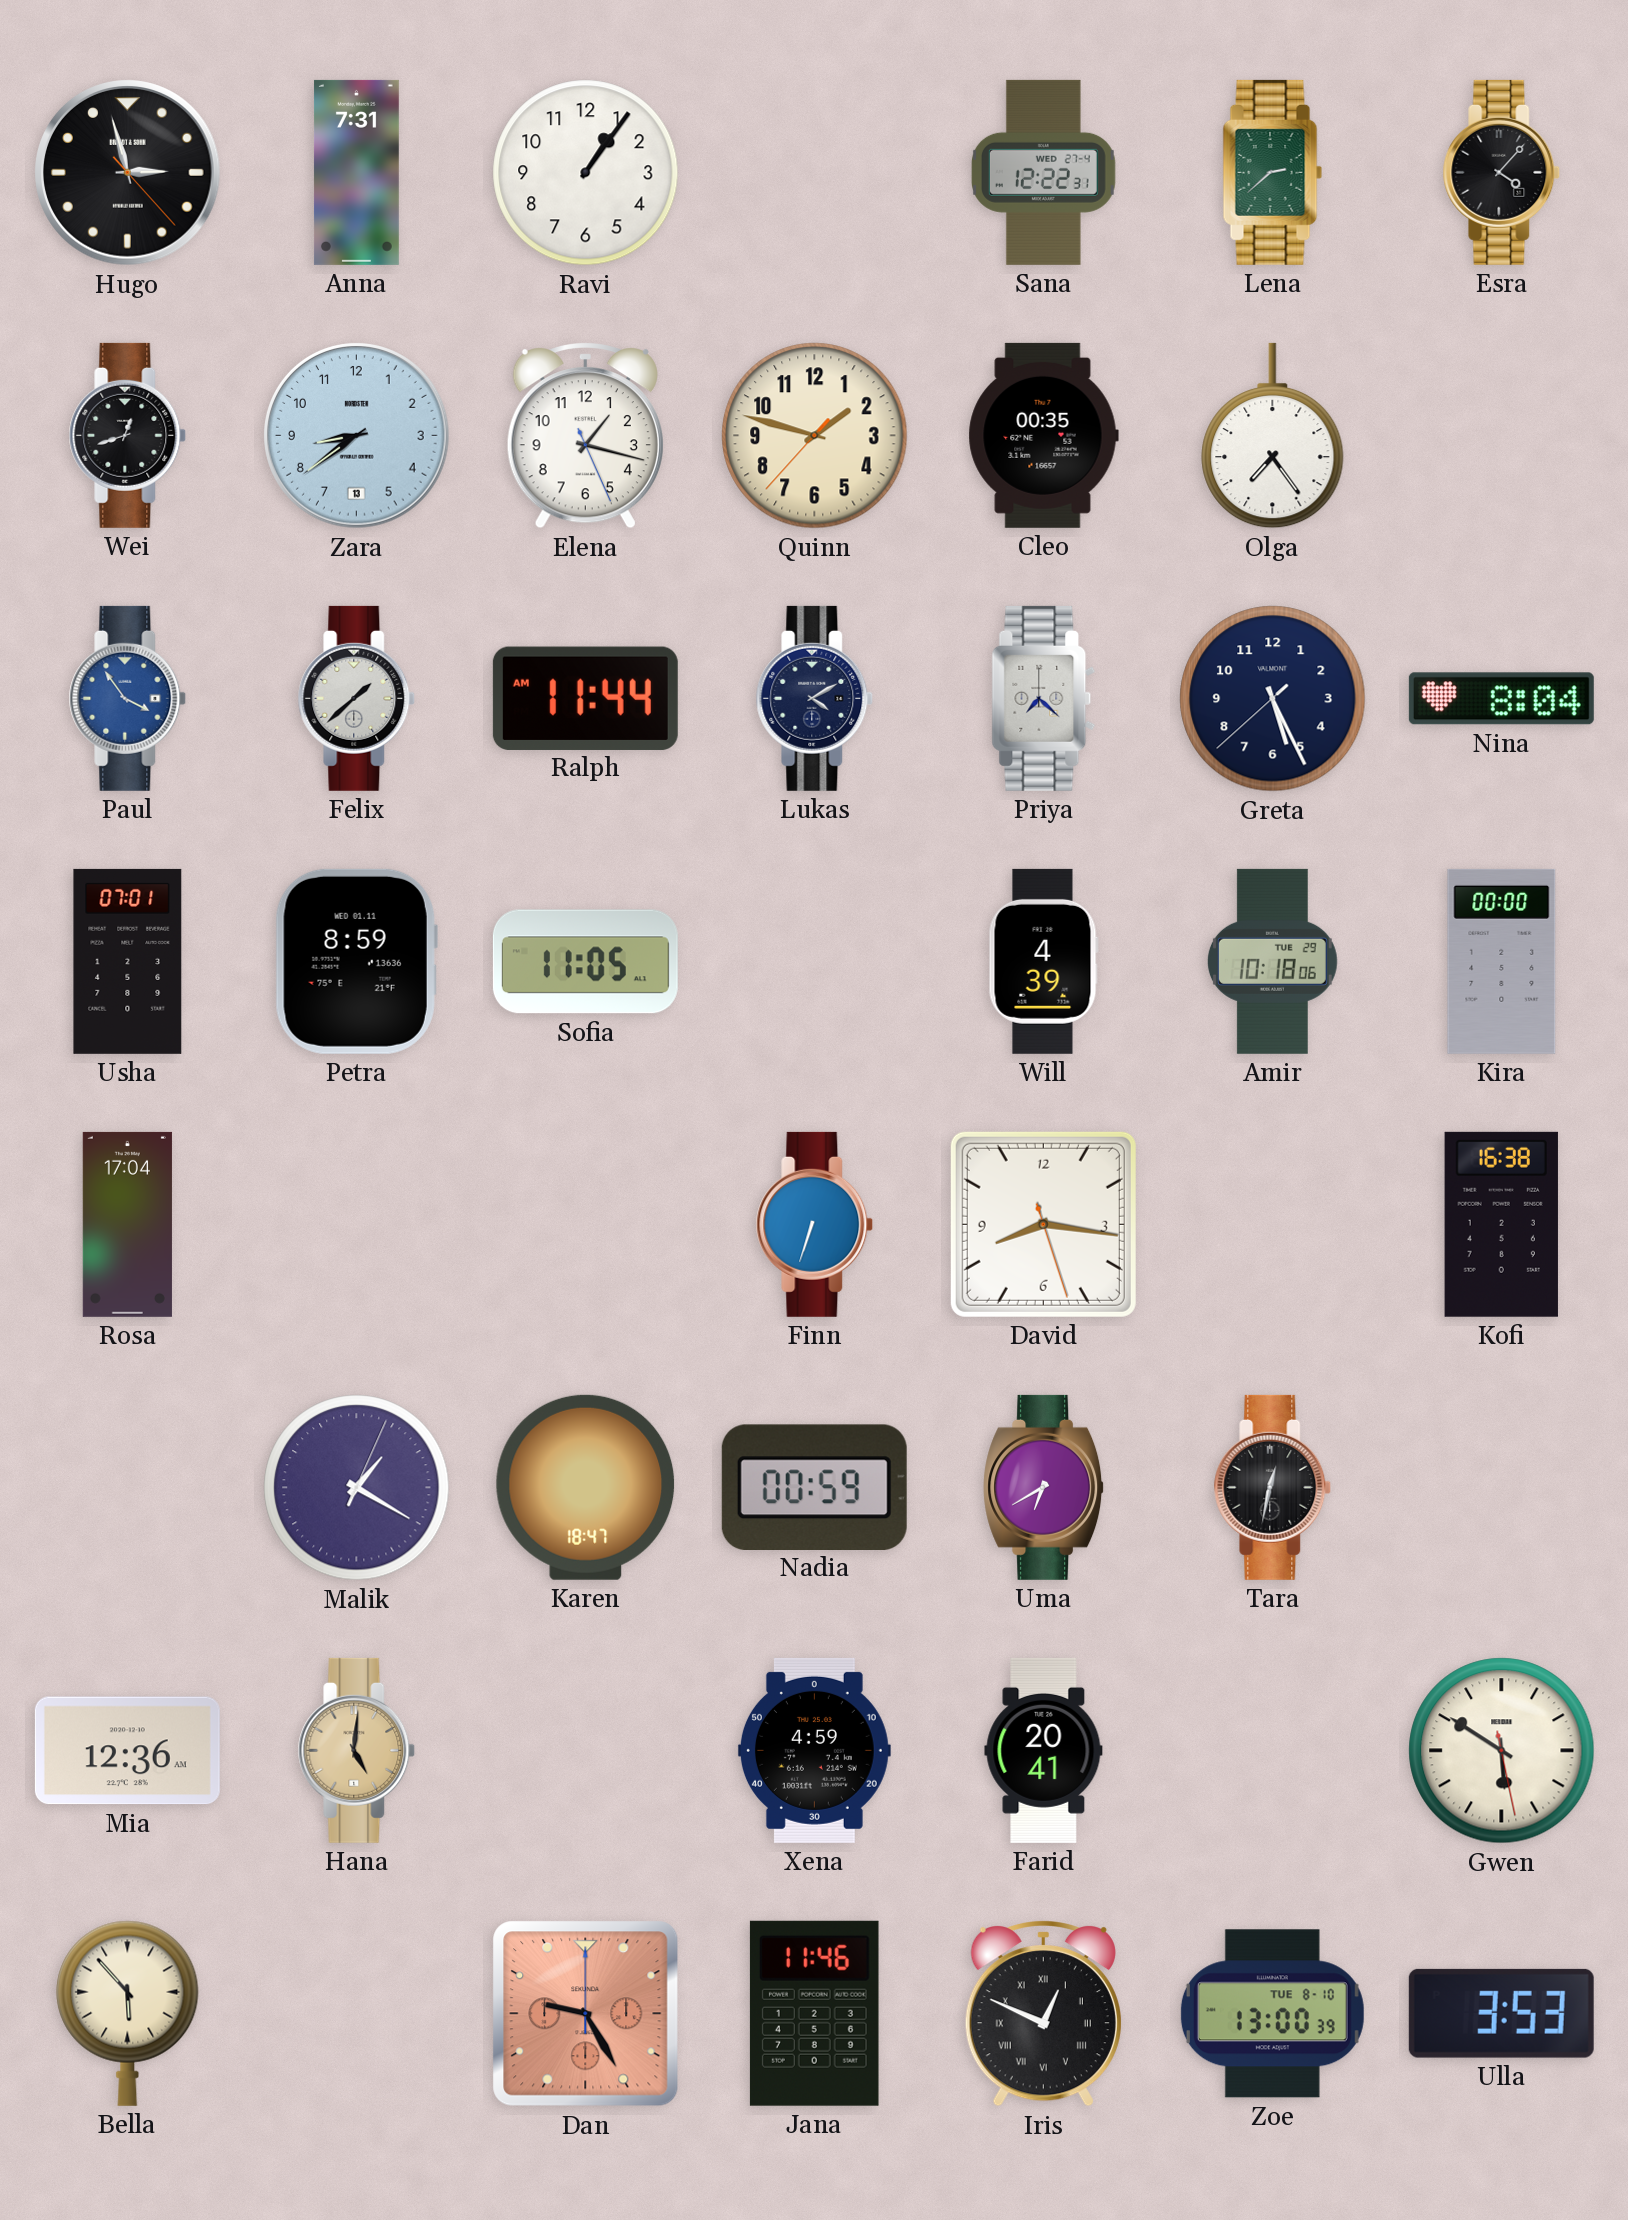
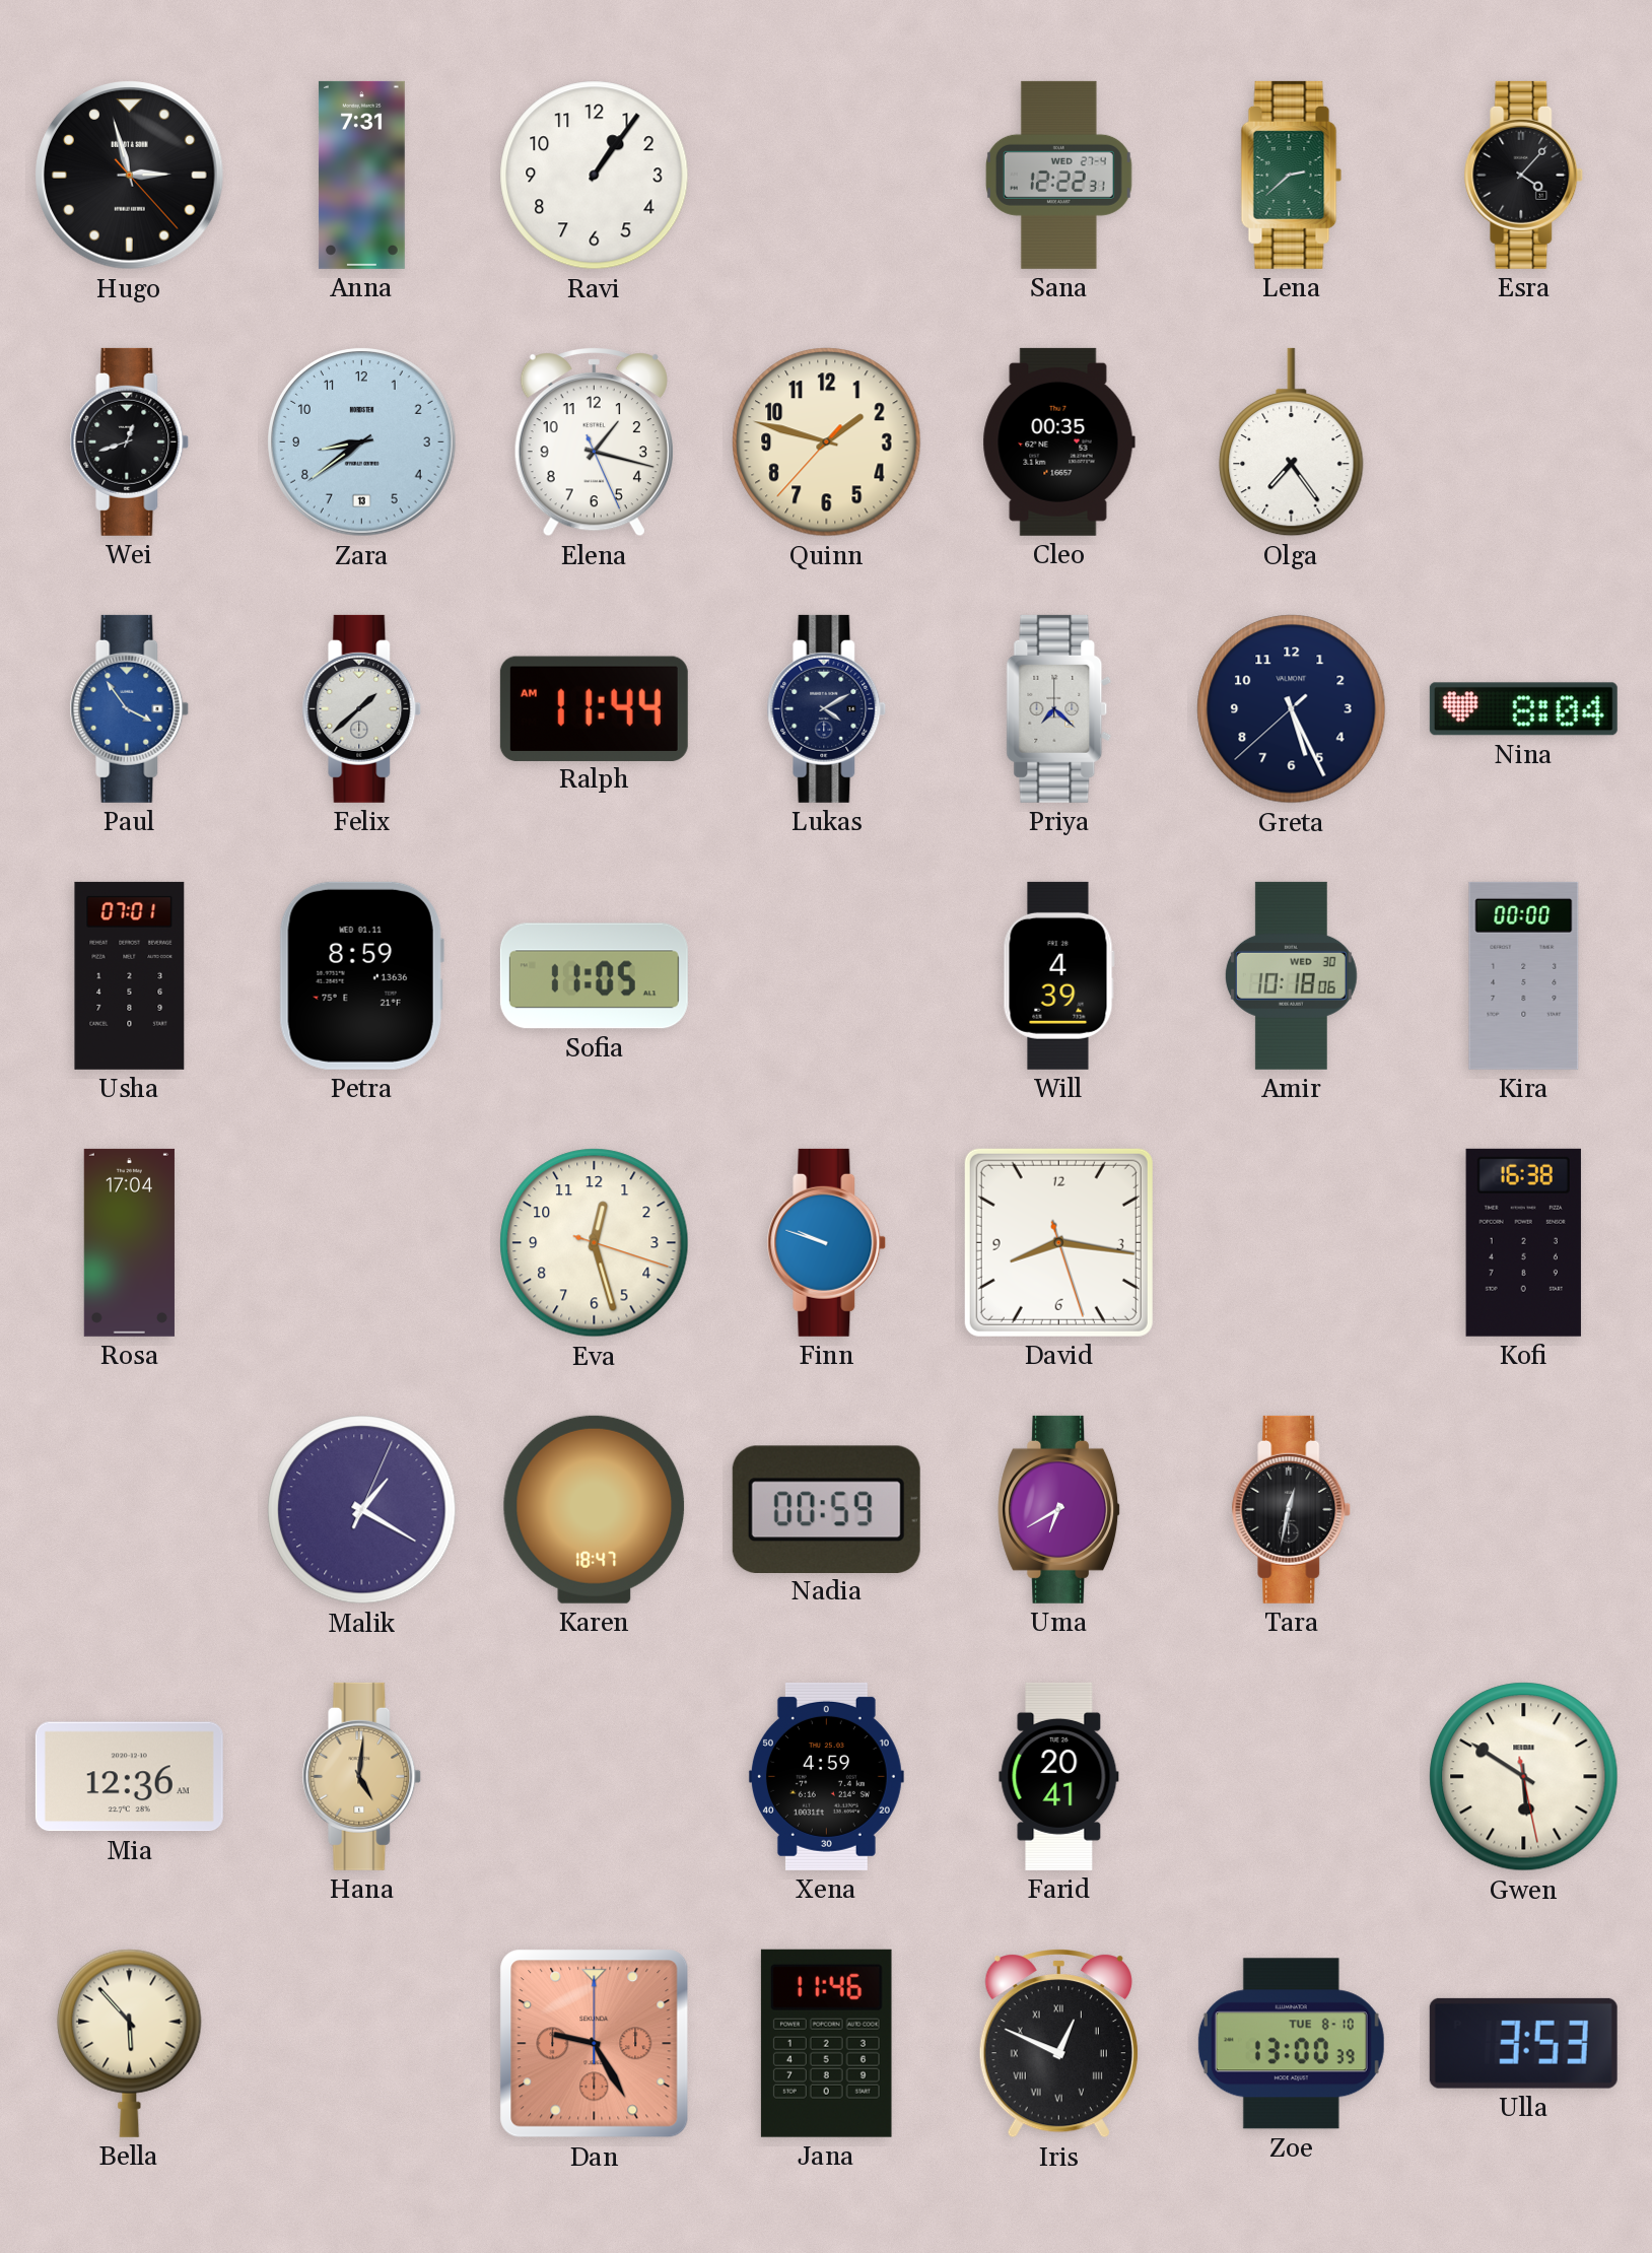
Amir date: TUE 29 -> WED 30
Eva: none -> 12:27
Finn: 6:33 -> 9:48
